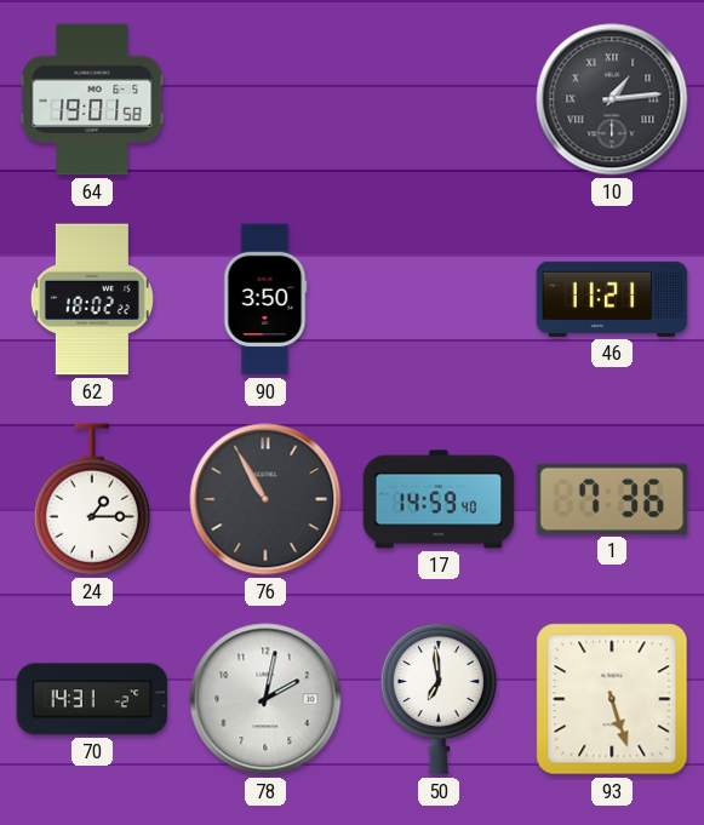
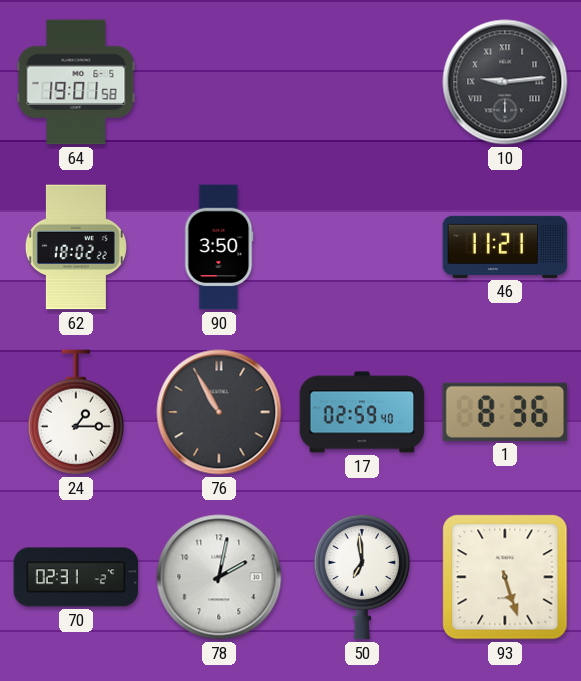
10: 1:14 -> 9:14
17: 14:59 -> 02:59
1: 7:36 -> 8:36
70: 14:31 -> 02:31
